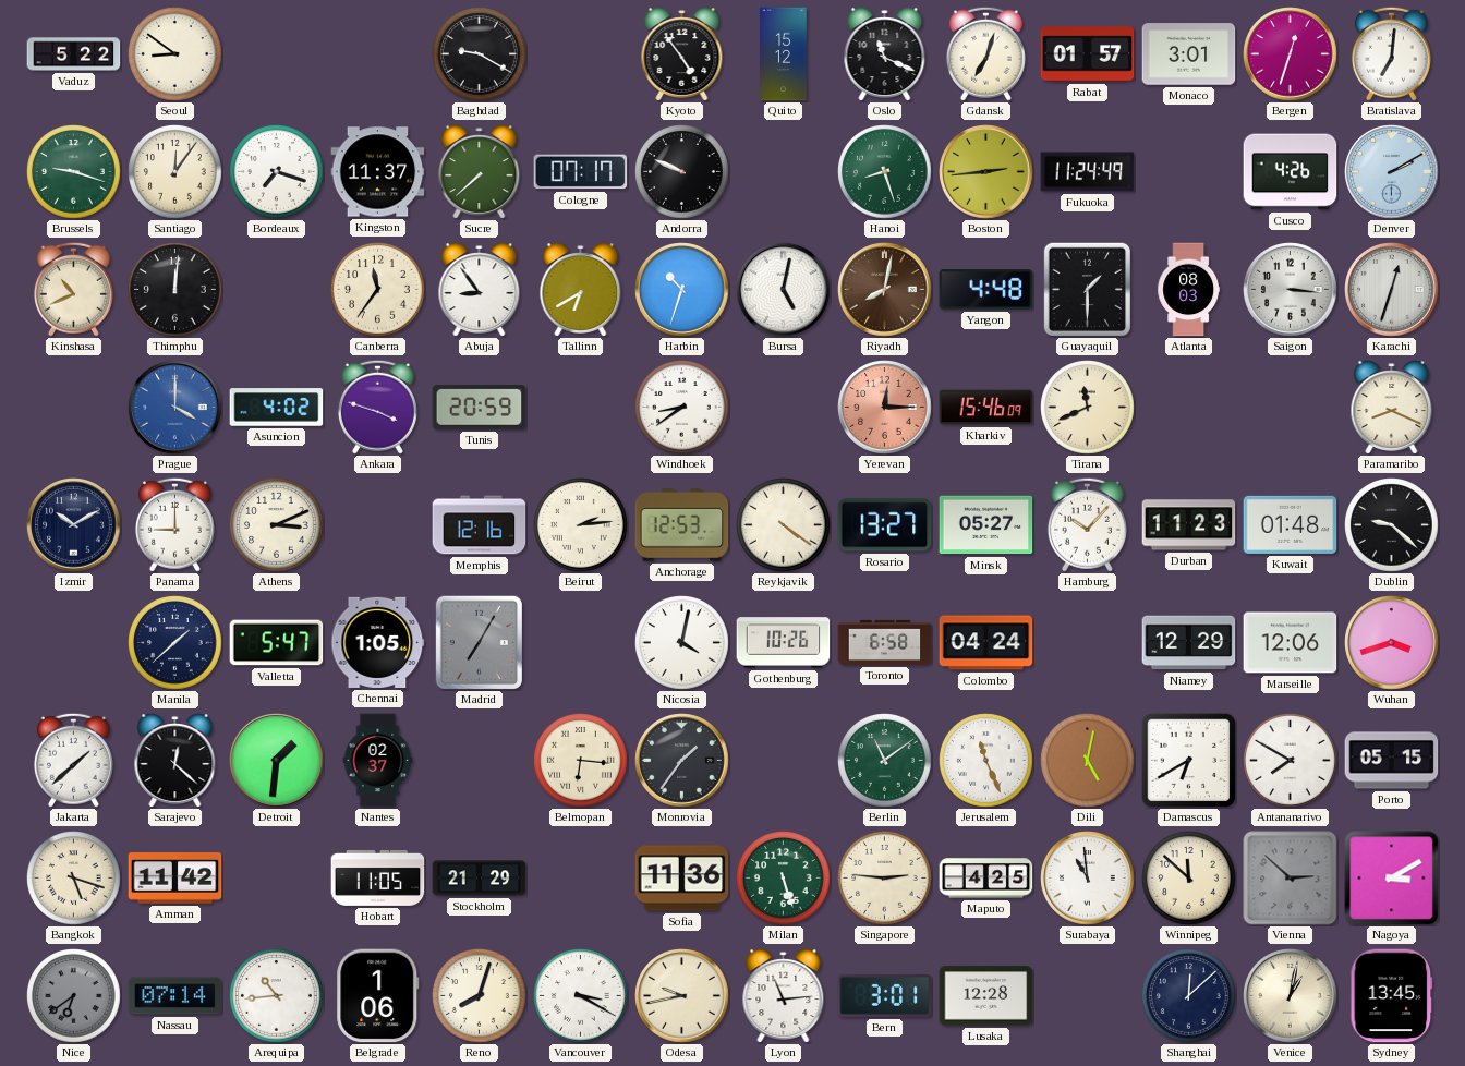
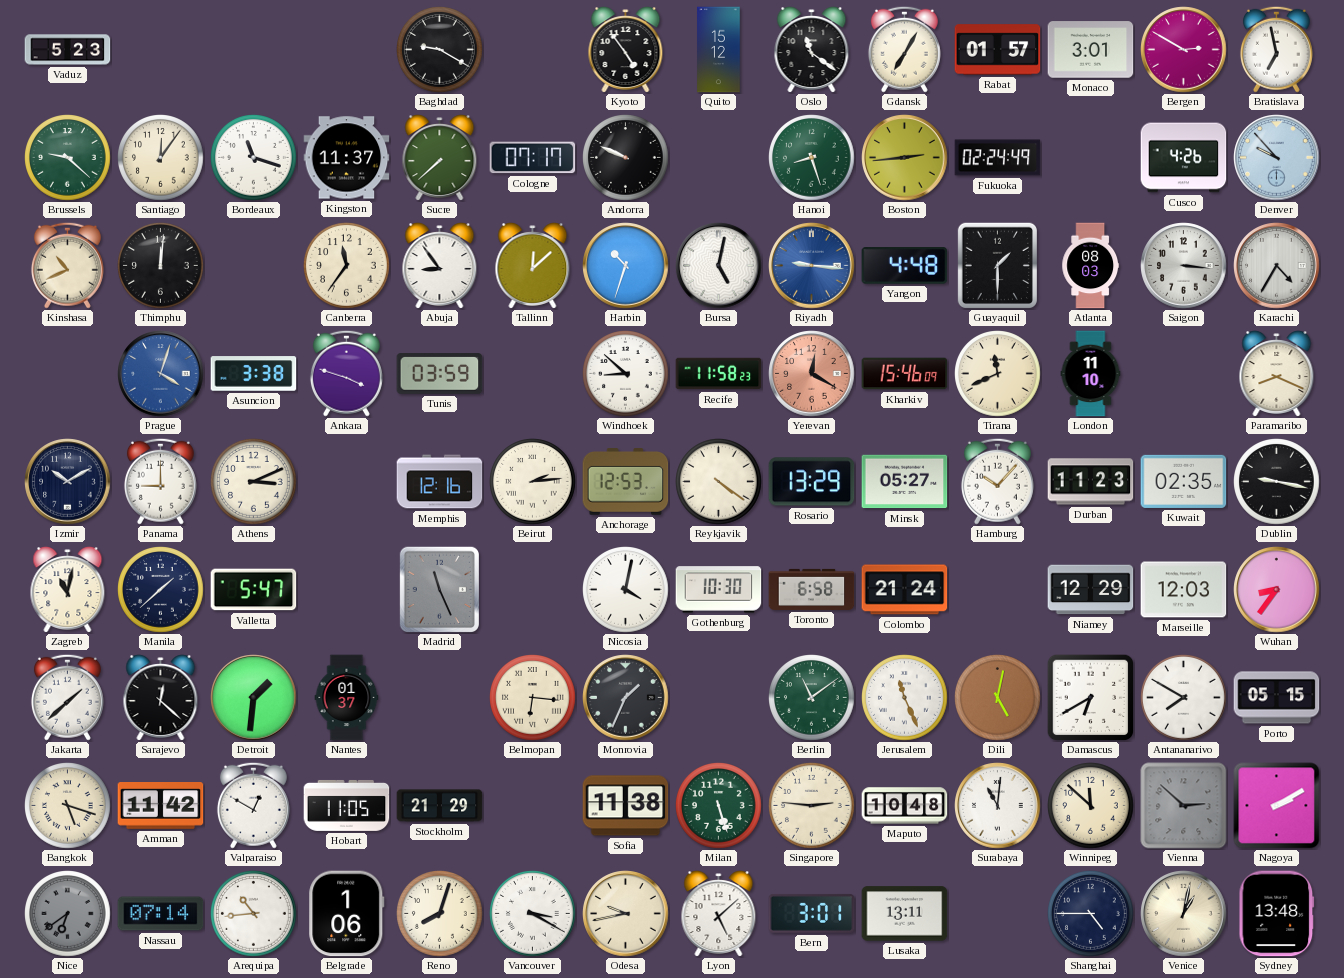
Vaduz: 5:22 -> 5:23
Seoul: 8:51 -> none
Oslo: 11:19 -> 11:21
Gdansk: 7:03 -> 7:05
Bergen: 12:33 -> 2:50
Bratislava: 7:01 -> 6:58
Brussels: 9:18 -> 9:22
Bordeaux: 7:18 -> 11:18
Fukuoka: 11:24 -> 02:24
Denver: 2:10 -> 9:53
Tallinn: 6:40 -> 12:08
Riyadh: 8:02 -> 9:16
Riyadh dial: brown -> blue
Karachi: 12:33 -> 4:35
Prague: 4:00 -> 4:03
Asuncion: 4:02 -> 3:38
Tunis: 20:59 -> 03:59
Windhoek: 8:39 -> 8:52
Recife: none -> 11:58
Yerevan: 12:15 -> 12:20
London: none -> 11:10
Rosario: 13:27 -> 13:29
Kuwait: 01:48 -> 02:35
Dublin: 9:22 -> 9:17
Zagreb: none -> 11:02
Chennai: 1:05 -> none
Madrid: 7:05 -> 11:26
Gothenburg: 10:26 -> 10:30
Colombo: 04:24 -> 21:24
Marseille: 12:06 -> 12:03
Wuhan: 3:42 -> 8:36
Nantes: 02:37 -> 01:37
Monrovia: 1:36 -> 1:34
Valparaiso: none -> 12:50
Sofia: 11:36 -> 11:38
Maputo: 4:25 -> 10:48
Surabaya: 10:59 -> 11:01
Nagoya: 3:10 -> 2:10
Lyon: 11:14 -> 5:08
Lusaka: 12:28 -> 13:11
Shanghai: 12:08 -> 4:45
Sydney: 13:45 -> 13:48
